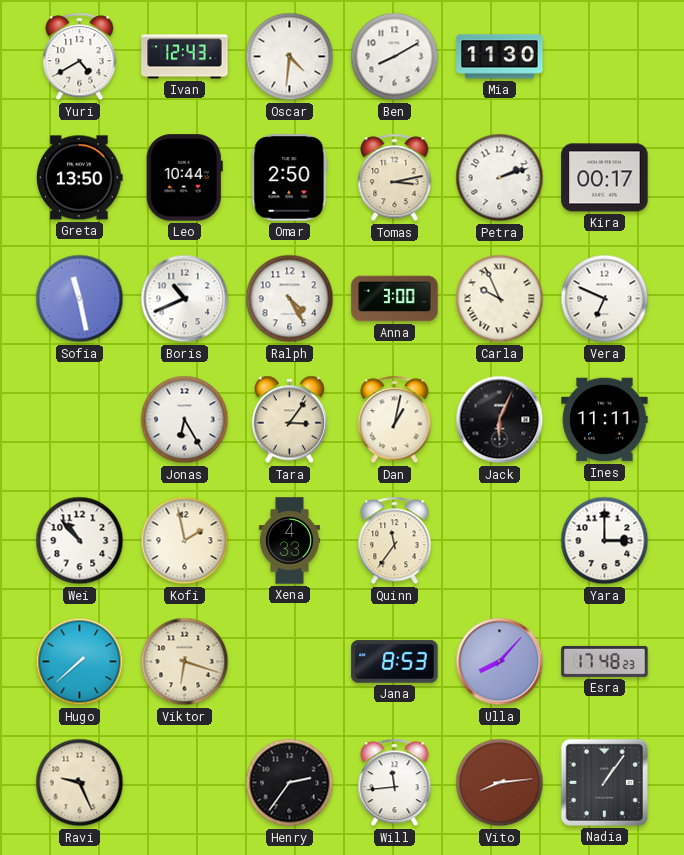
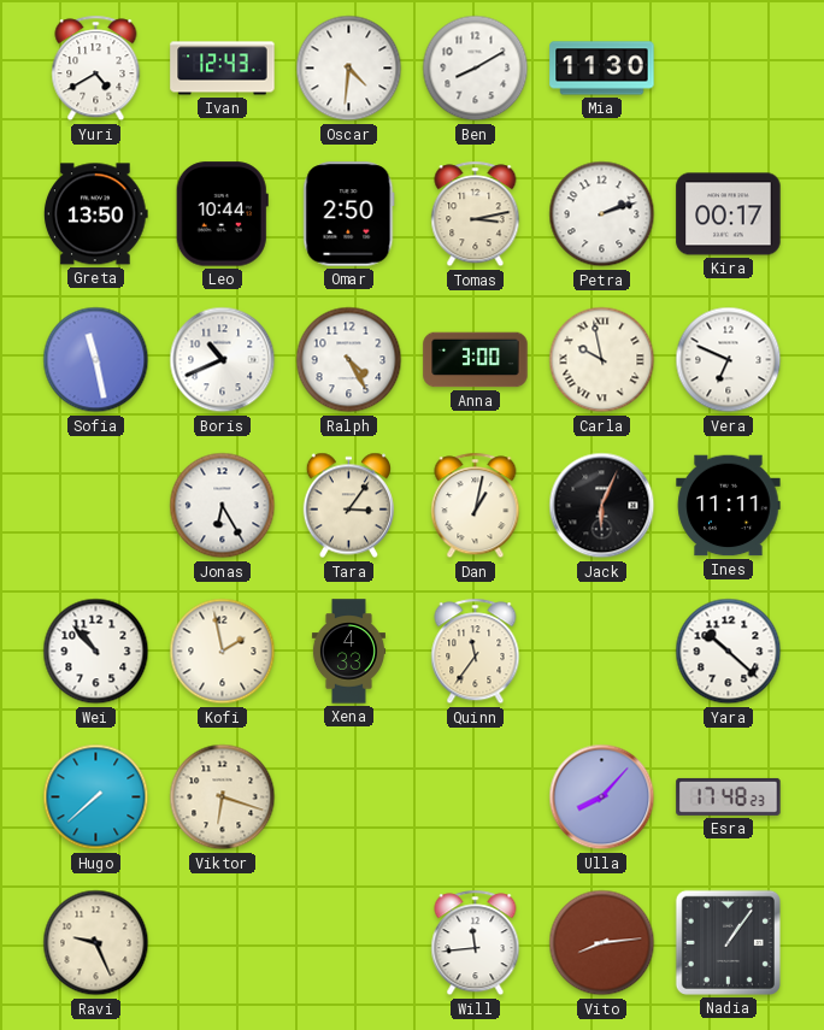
Carla: 9:56 -> 9:58
Yara: 3:00 -> 10:22
Jana: 8:53 -> none
Henry: 2:36 -> none
